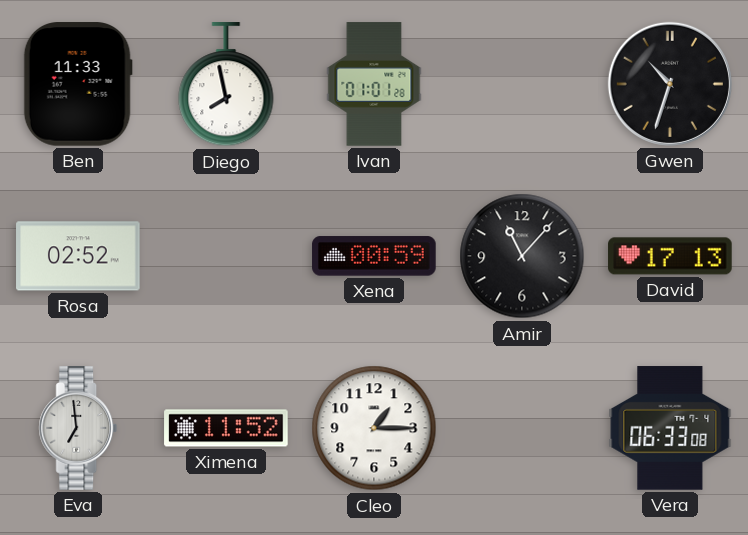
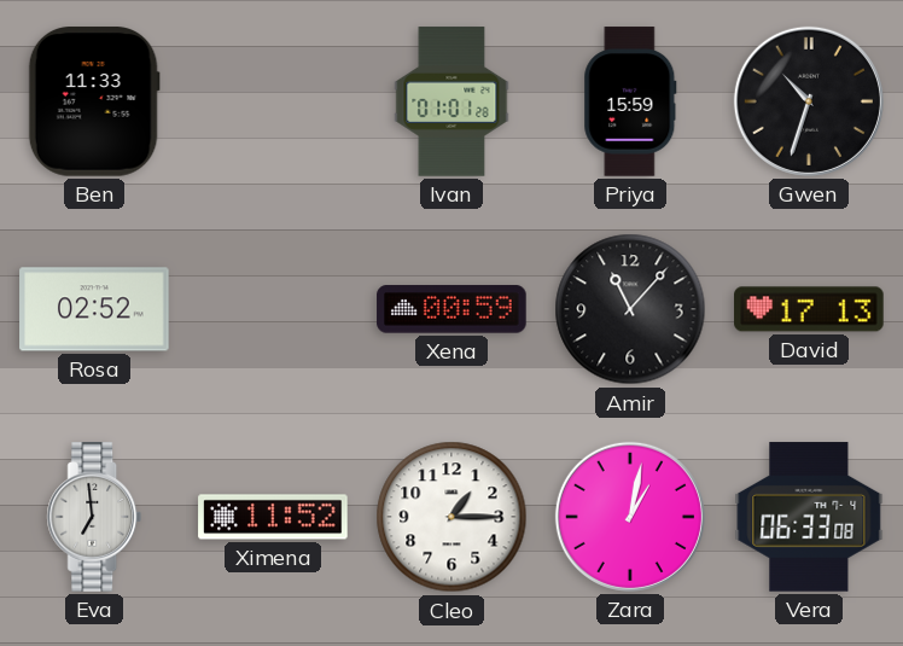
Diego: 7:58 -> none
Priya: none -> 15:59
Zara: none -> 1:02
